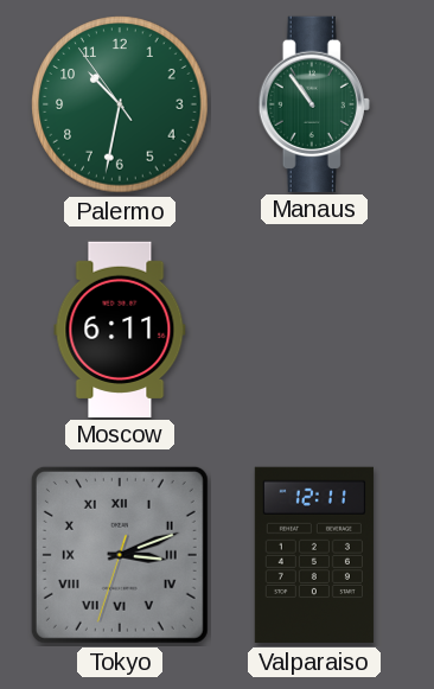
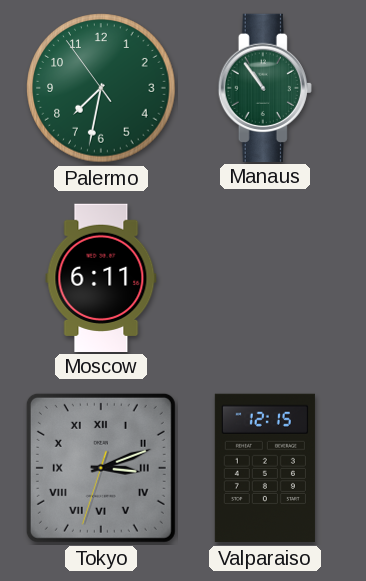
Palermo: 10:31 -> 7:31
Valparaiso: 12:11 -> 12:15
